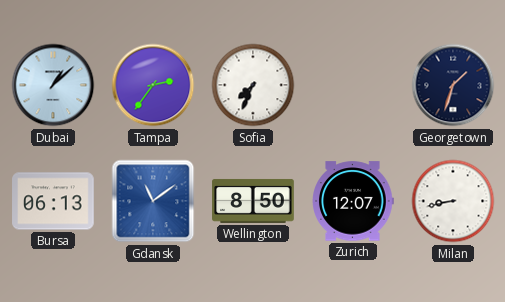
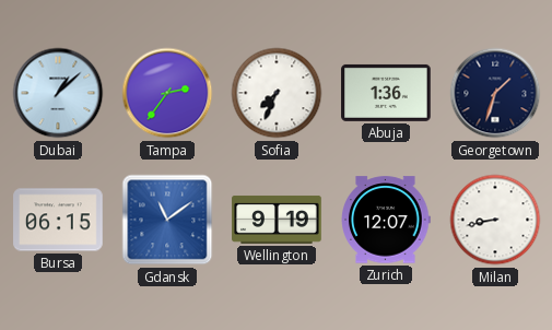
Abuja: none -> 1:36
Bursa: 06:13 -> 06:15
Wellington: 8:50 -> 9:19
